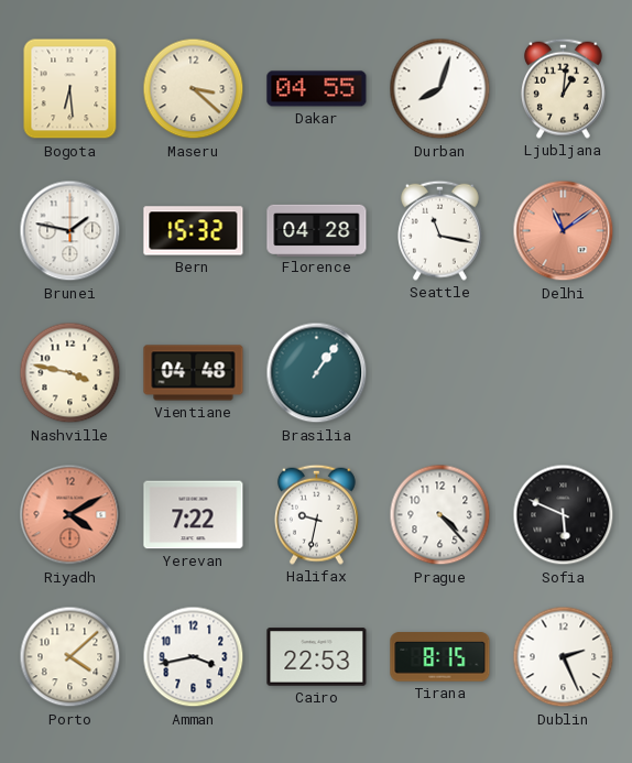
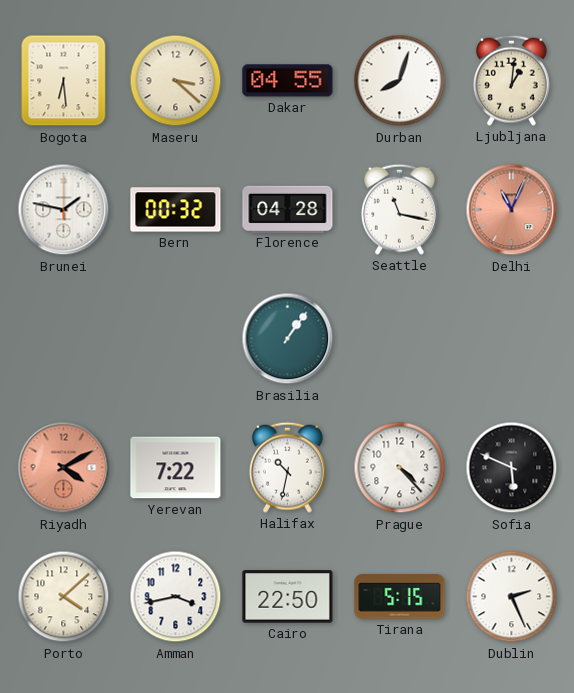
Bern: 15:32 -> 00:32
Delhi: 11:09 -> 11:04
Nashville: 3:47 -> none
Vientiane: 04:48 -> none
Halifax: 9:32 -> 10:32
Cairo: 22:53 -> 22:50
Tirana: 8:15 -> 5:15
